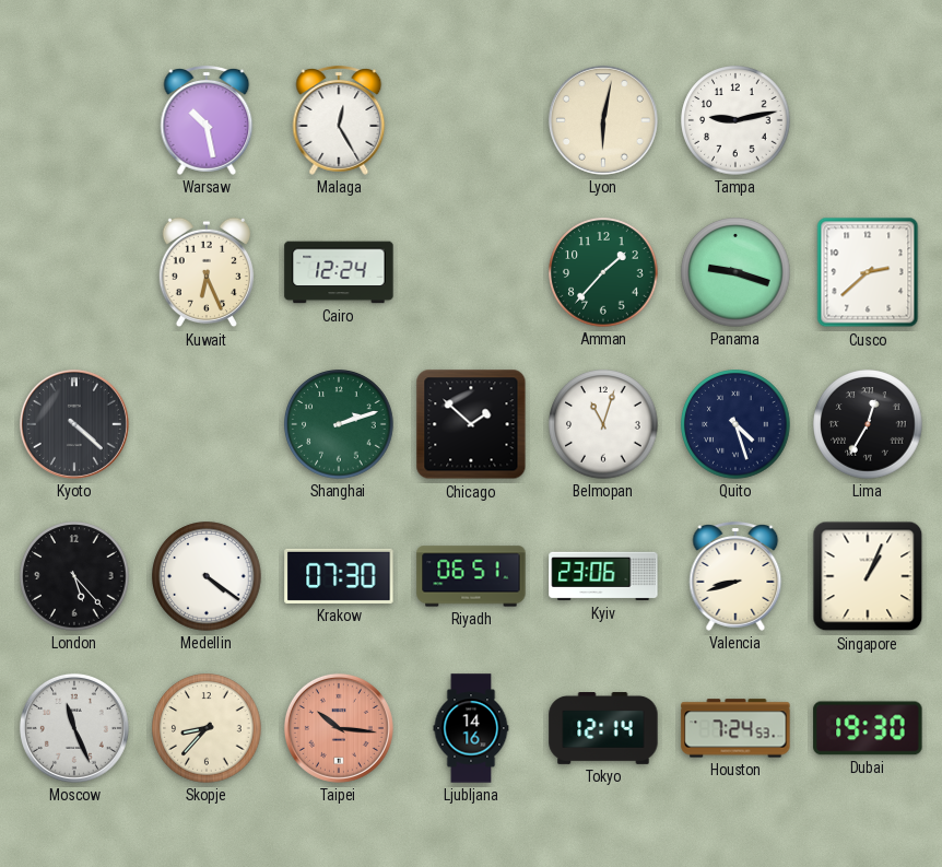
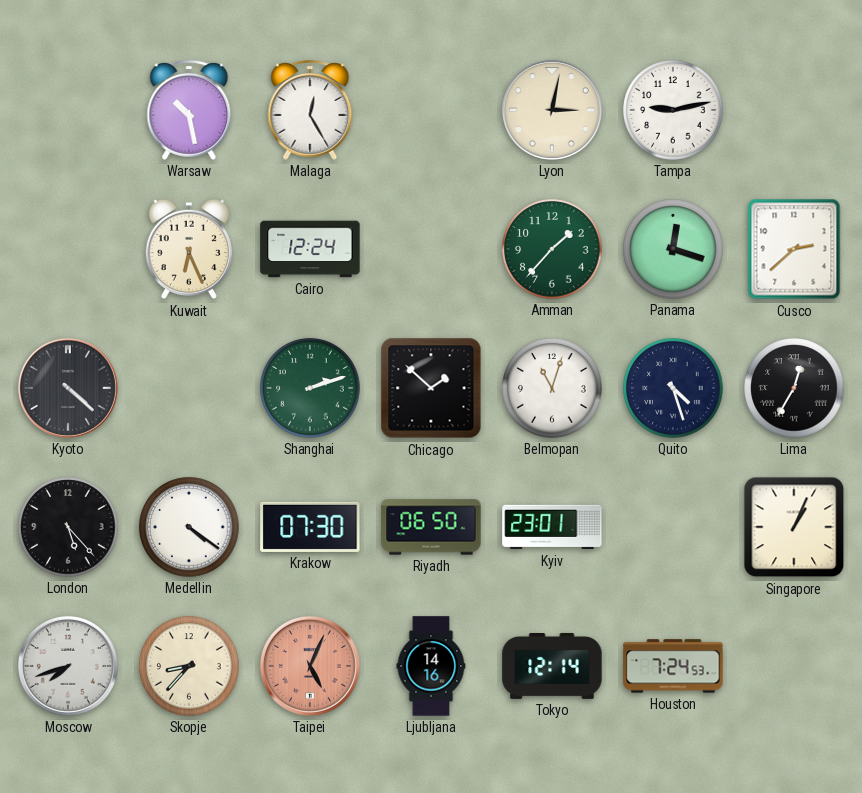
Lyon: 6:02 -> 3:02
Panama: 9:18 -> 12:18
Riyadh: 06:51 -> 06:50
Kyiv: 23:06 -> 23:01
Valencia: 8:42 -> none
Moscow: 11:26 -> 7:42
Taipei: 10:16 -> 5:04
Dubai: 19:30 -> none
